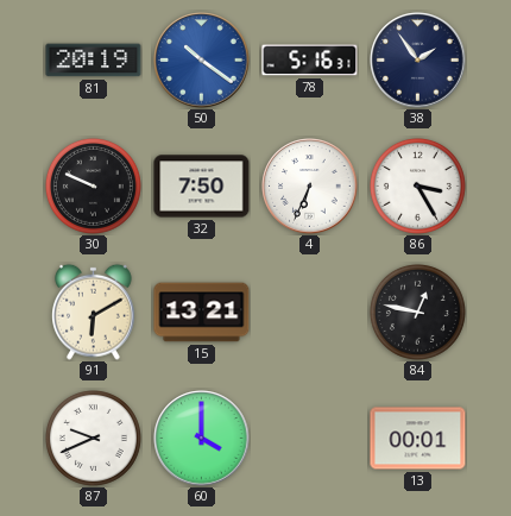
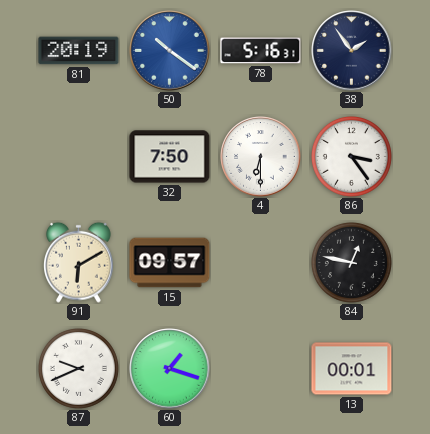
30: 9:49 -> none
4: 6:34 -> 6:30
86: 3:25 -> 3:24
15: 13:21 -> 09:57
60: 4:00 -> 1:18
